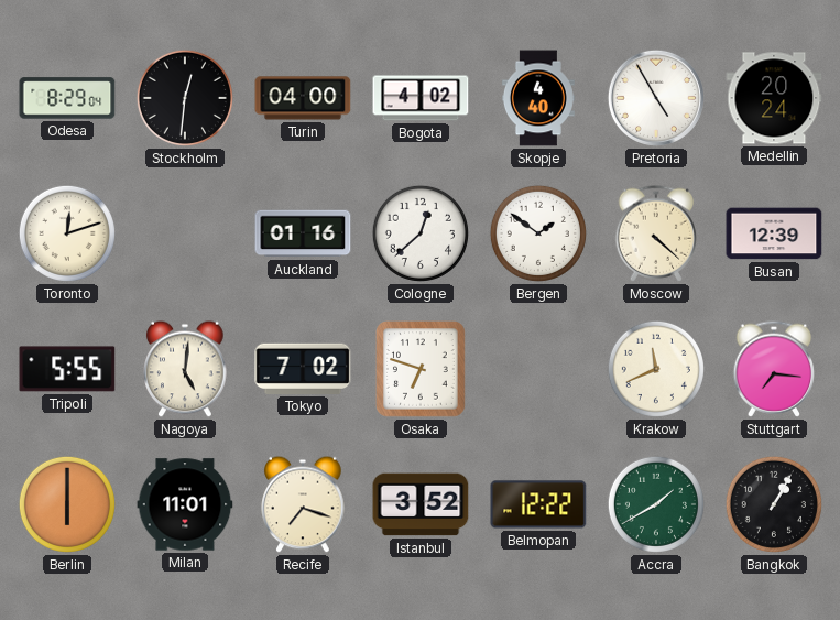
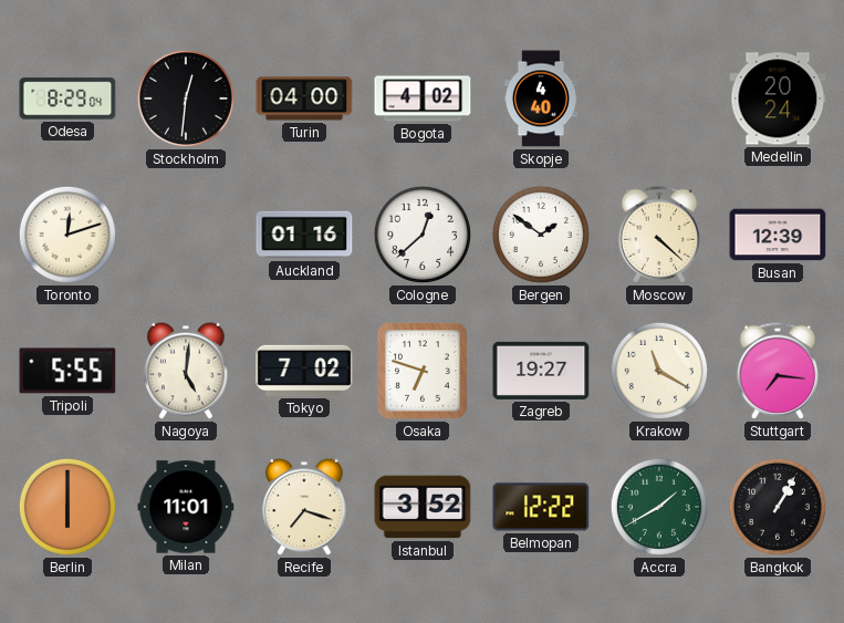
Pretoria: 4:55 -> none
Zagreb: none -> 19:27
Krakow: 11:41 -> 11:20
